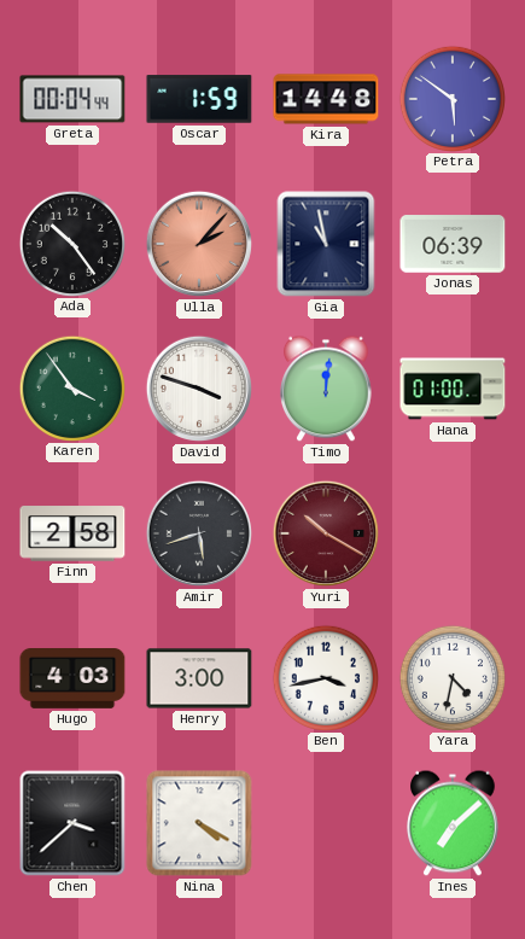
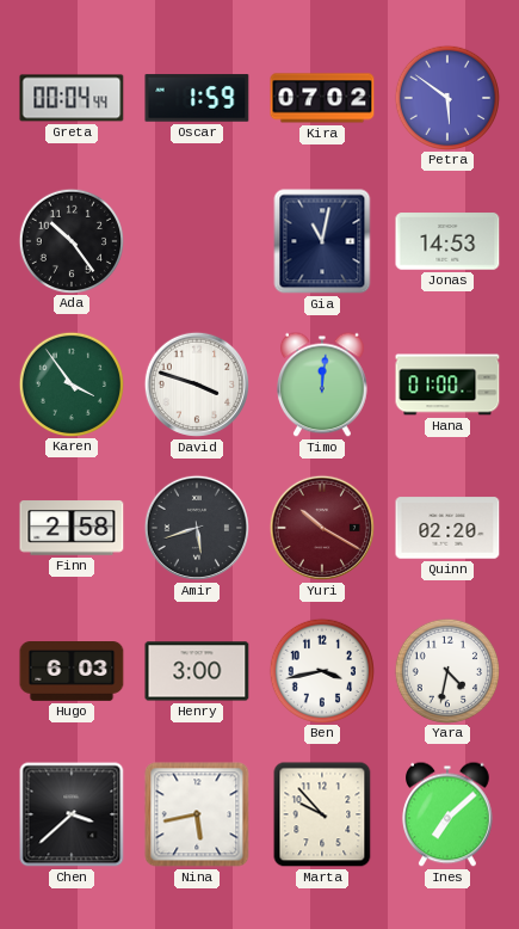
Kira: 14:48 -> 07:02
Ulla: 2:07 -> none
Gia: 10:58 -> 11:02
Jonas: 06:39 -> 14:53
Quinn: none -> 02:20
Hugo: 4:03 -> 6:03
Nina: 4:20 -> 5:43
Marta: none -> 9:53
